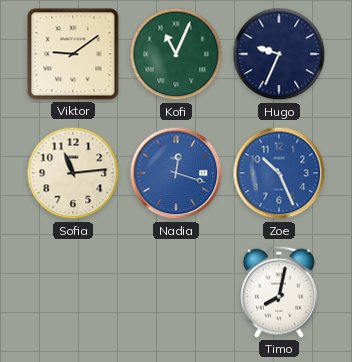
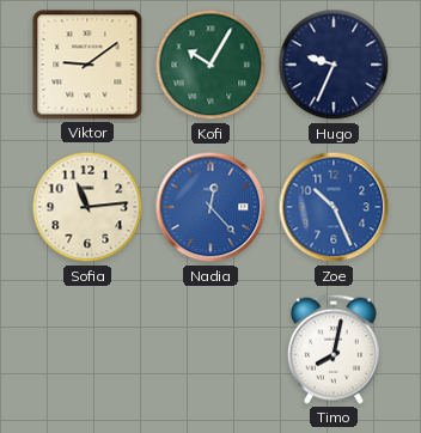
Kofi: 11:04 -> 10:05
Nadia: 12:18 -> 12:23
